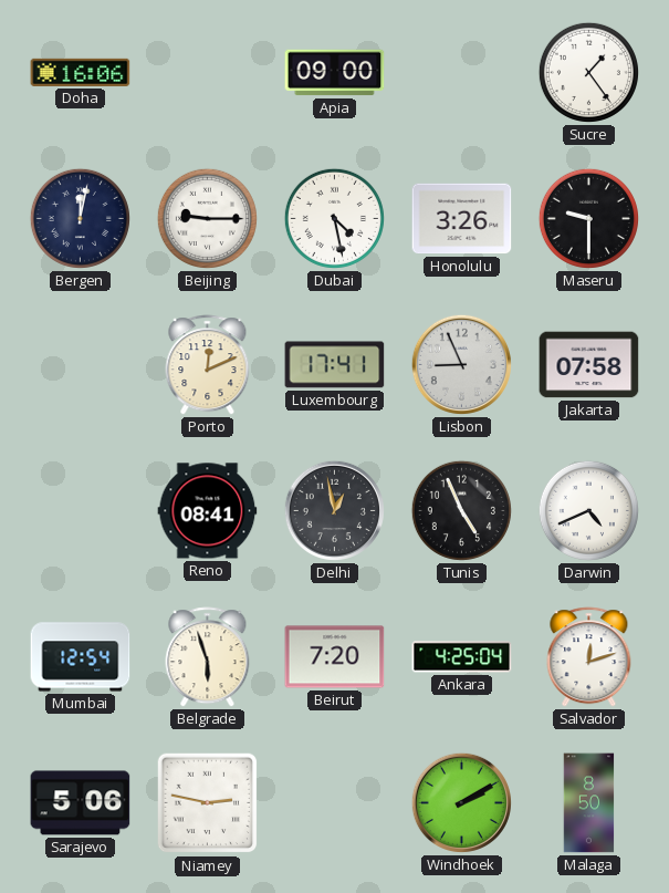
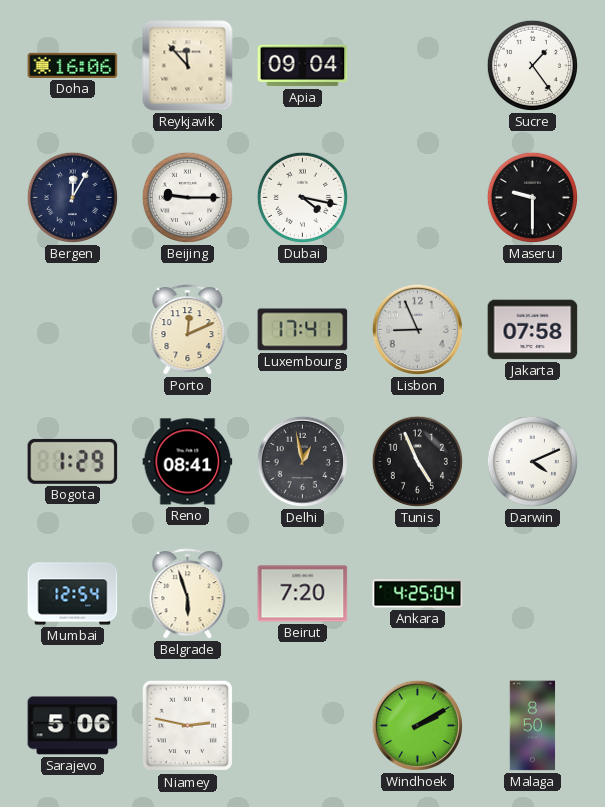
Reykjavik: none -> 11:53
Apia: 09:00 -> 09:04
Bergen: 12:02 -> 12:05
Dubai: 4:28 -> 4:17
Honolulu: 3:26 -> none
Bogota: none -> 1:29
Darwin: 4:41 -> 4:11
Salvador: 12:12 -> none
